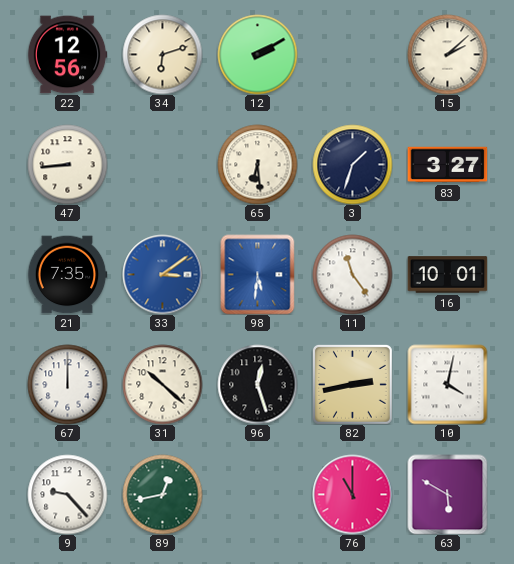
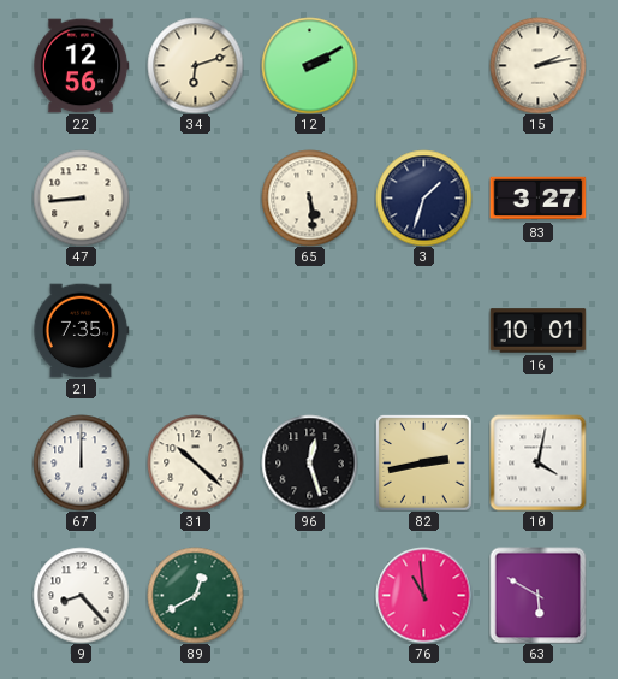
15: 2:08 -> 2:13
65: 6:29 -> 5:29
33: 3:09 -> none
98: 5:31 -> none
11: 11:24 -> none
9: 9:23 -> 8:23
89: 12:43 -> 12:40
76: 11:00 -> 10:59
